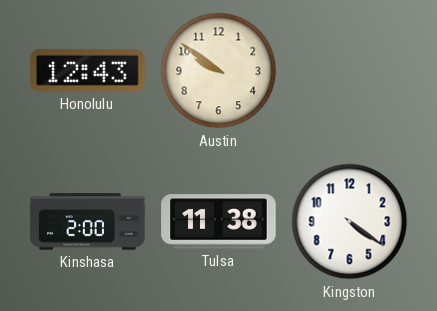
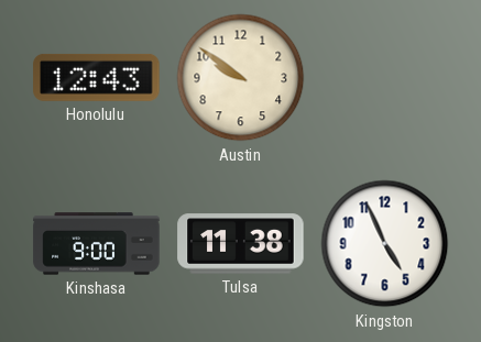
Kinshasa: 2:00 -> 9:00
Kingston: 4:21 -> 4:56
